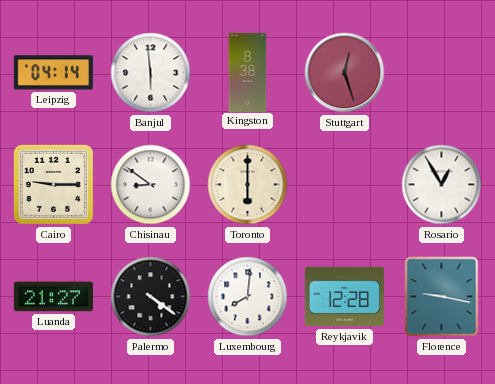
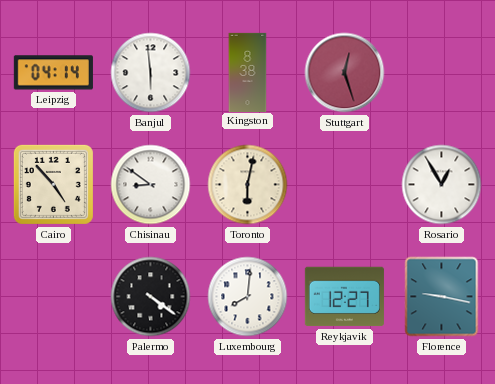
Cairo: 9:15 -> 4:53
Toronto: 6:00 -> 6:02
Luanda: 21:27 -> none
Reykjavik: 12:28 -> 12:27
